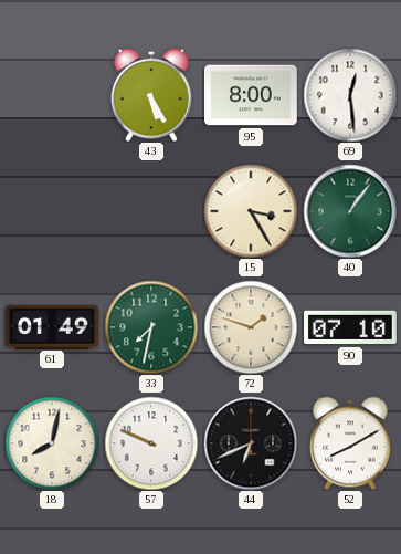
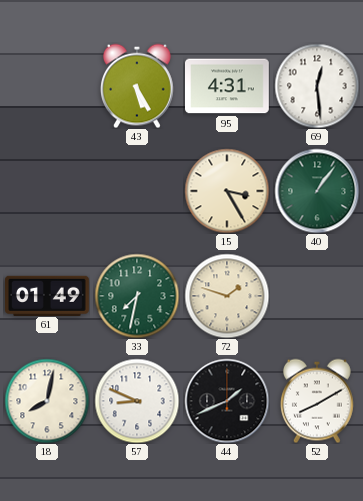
95: 8:00 -> 4:31
90: 07:10 -> none
57: 9:49 -> 8:49
44: 6:41 -> 1:41
